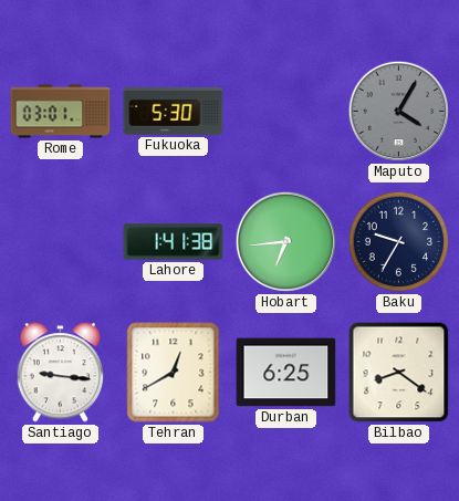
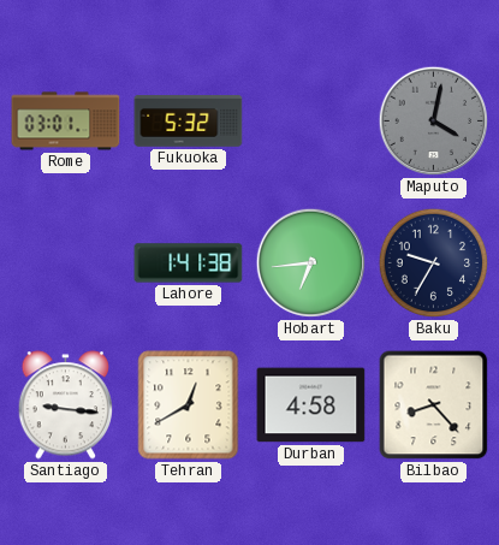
Fukuoka: 5:30 -> 5:32
Maputo: 4:05 -> 4:02
Durban: 6:25 -> 4:58
Bilbao: 8:21 -> 8:23
